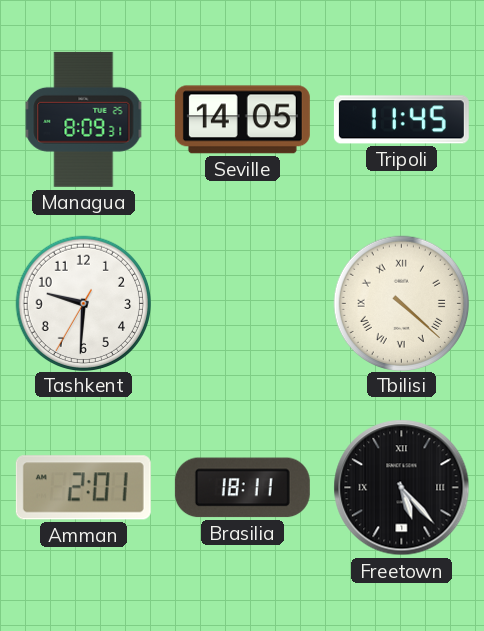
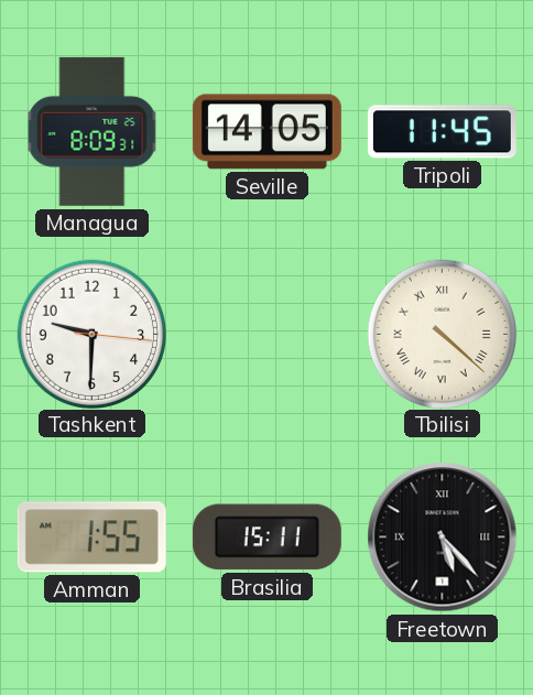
Tashkent: 9:30:35 -> 9:30:16
Amman: 2:01 -> 1:55
Brasilia: 18:11 -> 15:11
